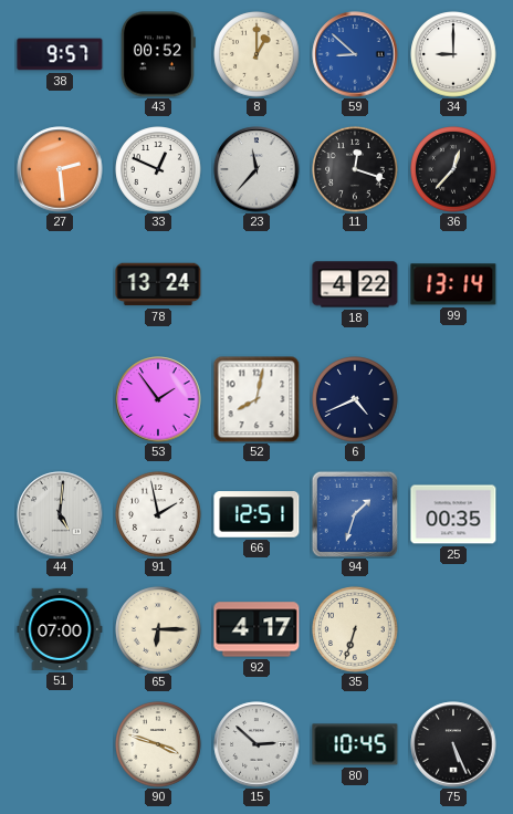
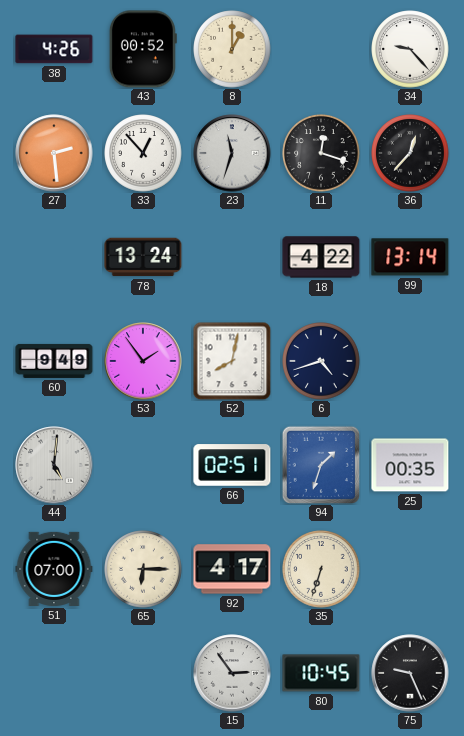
38: 9:57 -> 4:26
59: 8:52 -> none
34: 9:00 -> 9:23
33: 12:49 -> 12:53
23: 11:37 -> 11:33
60: none -> 9:49
6: 4:41 -> 4:42
91: 1:58 -> none
66: 12:51 -> 02:51
90: 3:48 -> none
15: 2:52 -> 2:54
75: 5:26 -> 9:26
